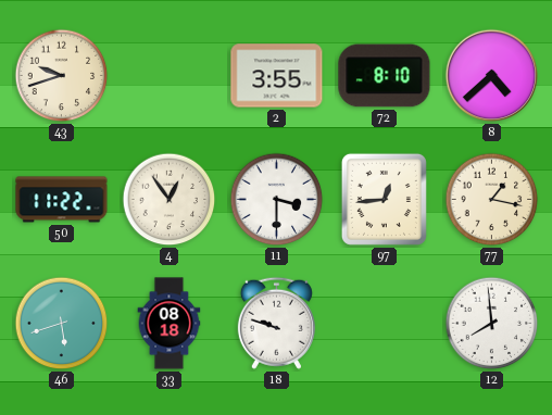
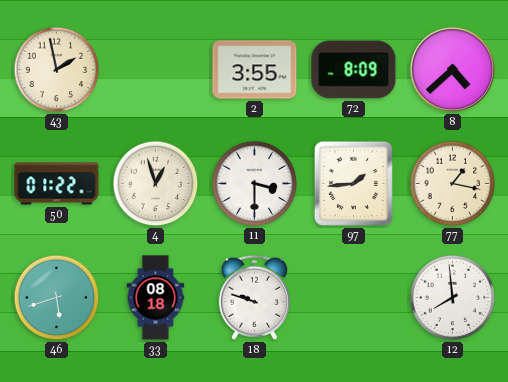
43: 9:42 -> 1:58
72: 8:10 -> 8:09
50: 11:22 -> 01:22
4: 12:54 -> 12:57
97: 12:44 -> 1:44
